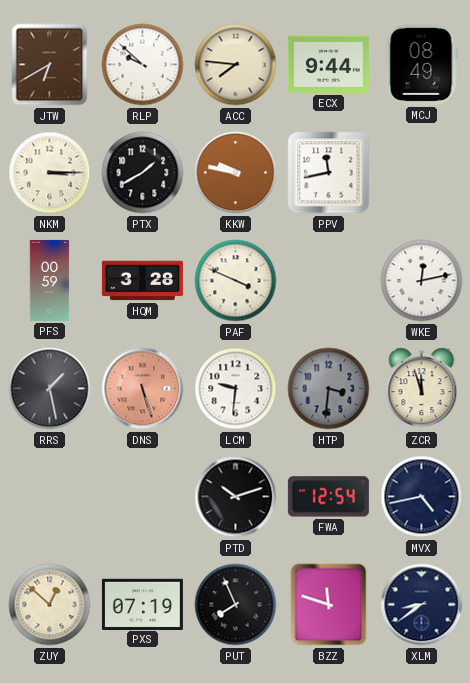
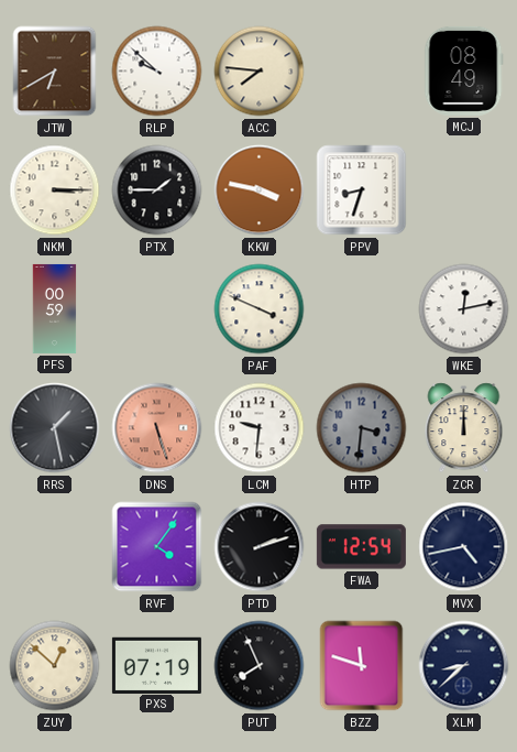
ECX: 9:44 -> none
PTX: 1:40 -> 1:45
KKW: 9:47 -> 3:47
PPV: 11:43 -> 8:33
HQM: 3:28 -> none
ZCR: 11:57 -> 12:00
RVF: none -> 4:06
PTD: 10:12 -> 2:12
XLM: 8:39 -> 8:38
